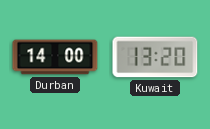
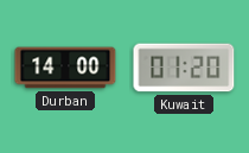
Kuwait: 13:20 -> 01:20
